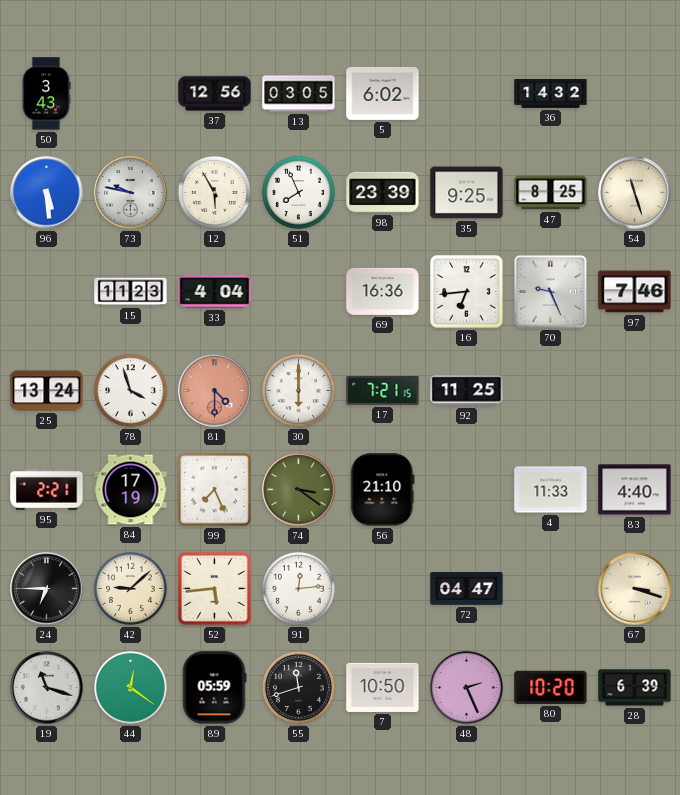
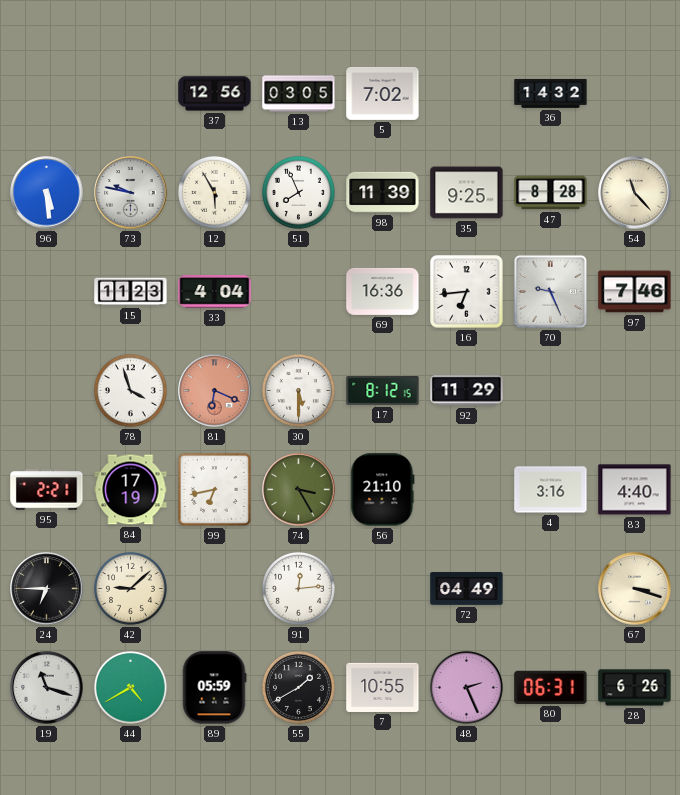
50: 3:43 -> none
5: 6:02 -> 7:02
98: 23:39 -> 11:39
47: 8:25 -> 8:28
54: 11:27 -> 11:23
25: 13:24 -> none
81: 4:30 -> 6:19
30: 6:00 -> 5:30
17: 7:21 -> 8:12
92: 11:25 -> 11:29
99: 7:26 -> 6:43
74: 3:21 -> 3:25
4: 11:33 -> 3:16
52: 5:44 -> none
72: 04:47 -> 04:49
44: 12:21 -> 4:40
55: 11:42 -> 1:40
7: 10:50 -> 10:55
80: 10:20 -> 06:31
28: 6:39 -> 6:26
